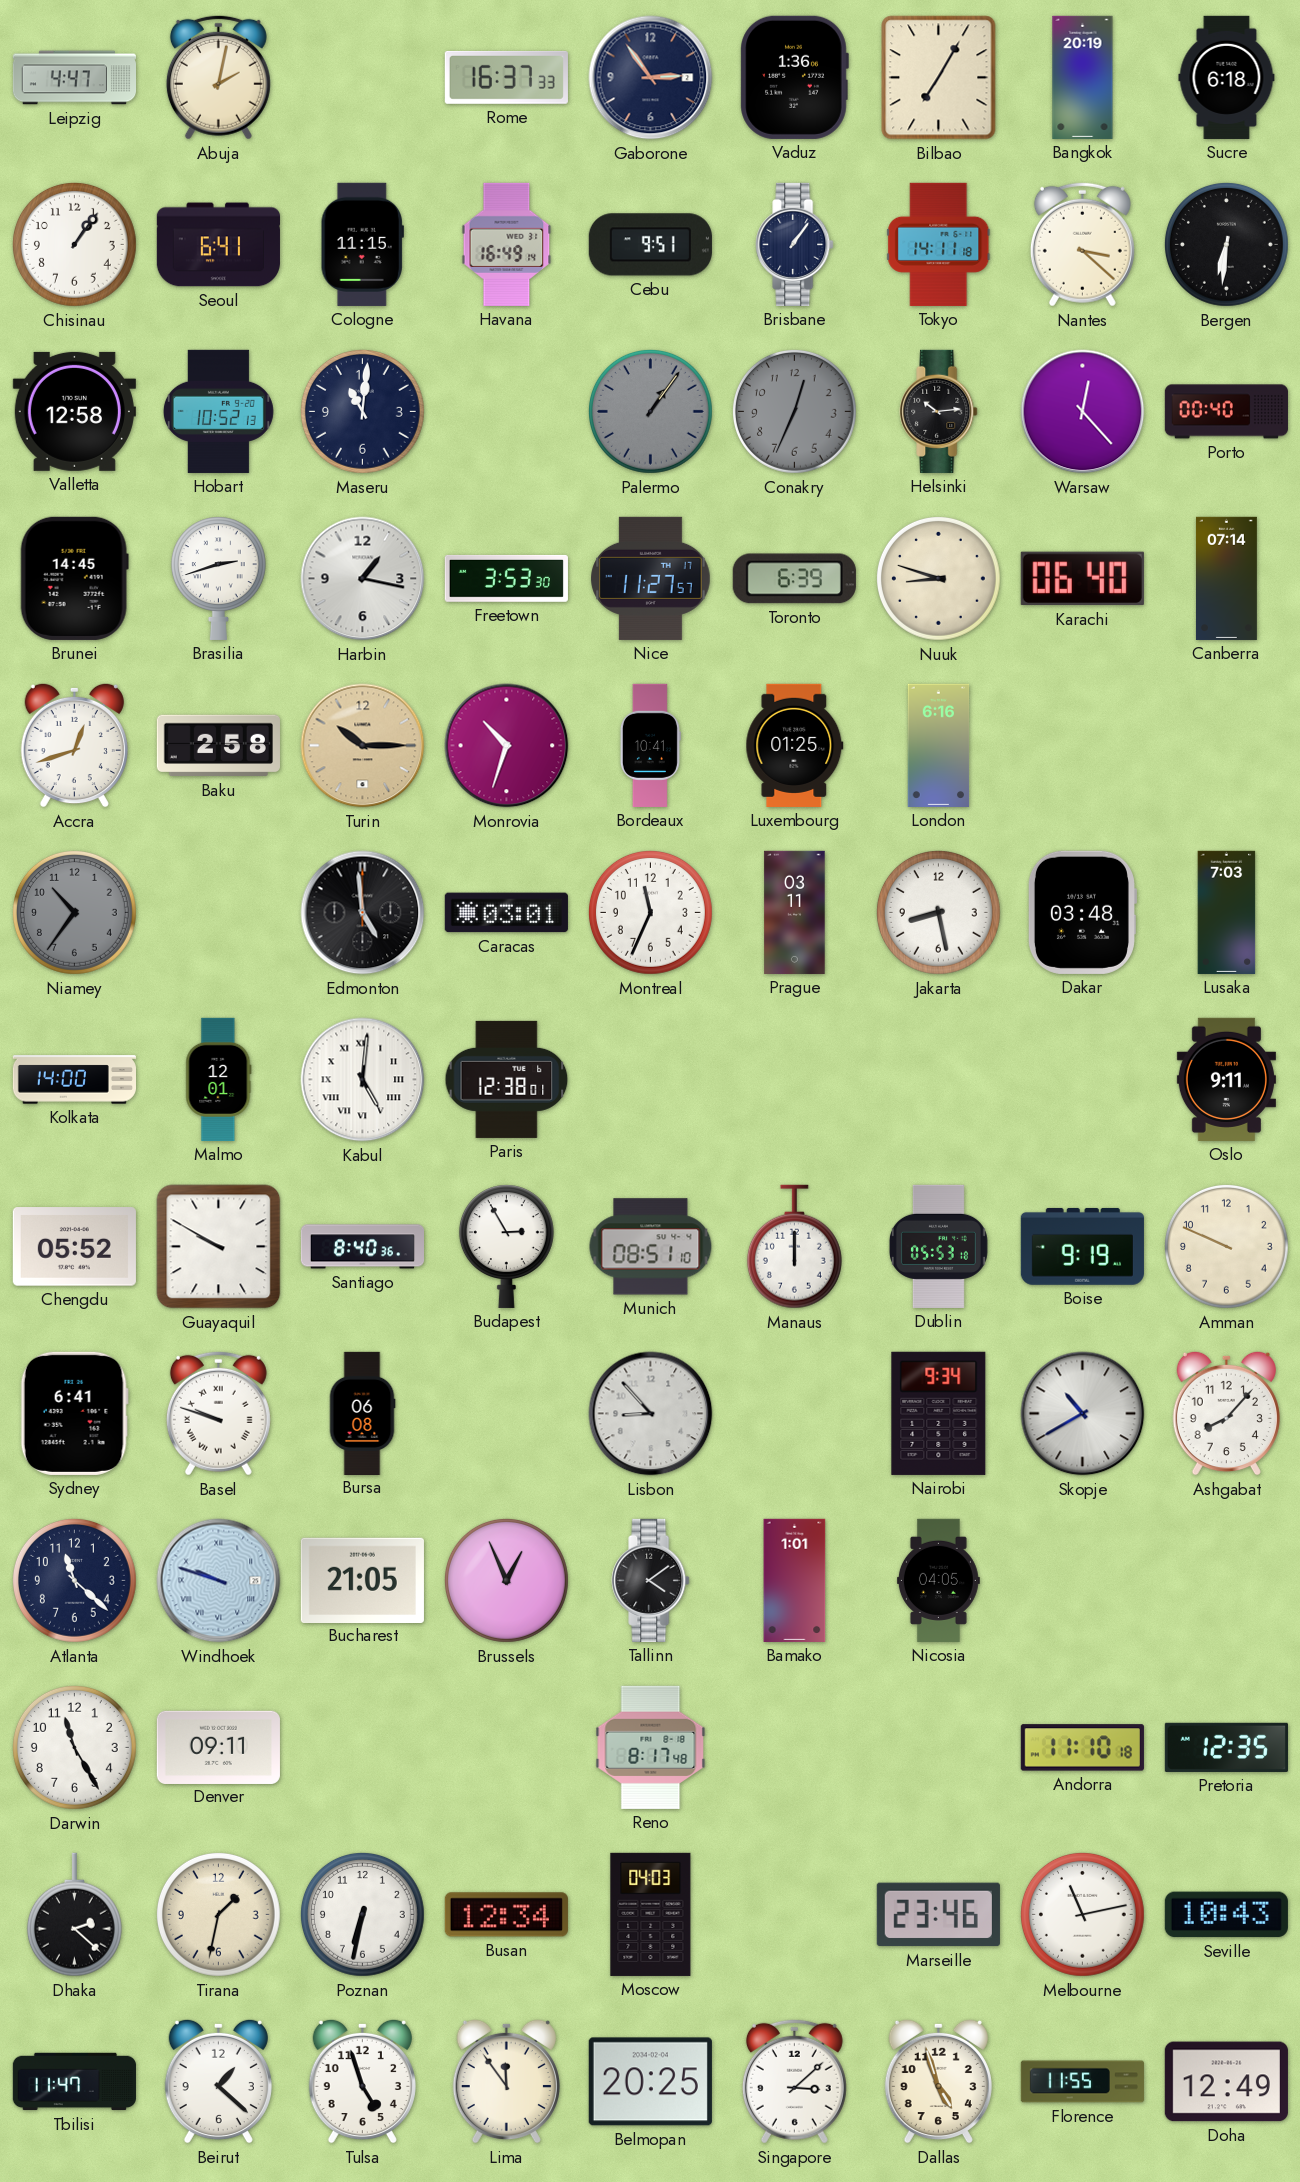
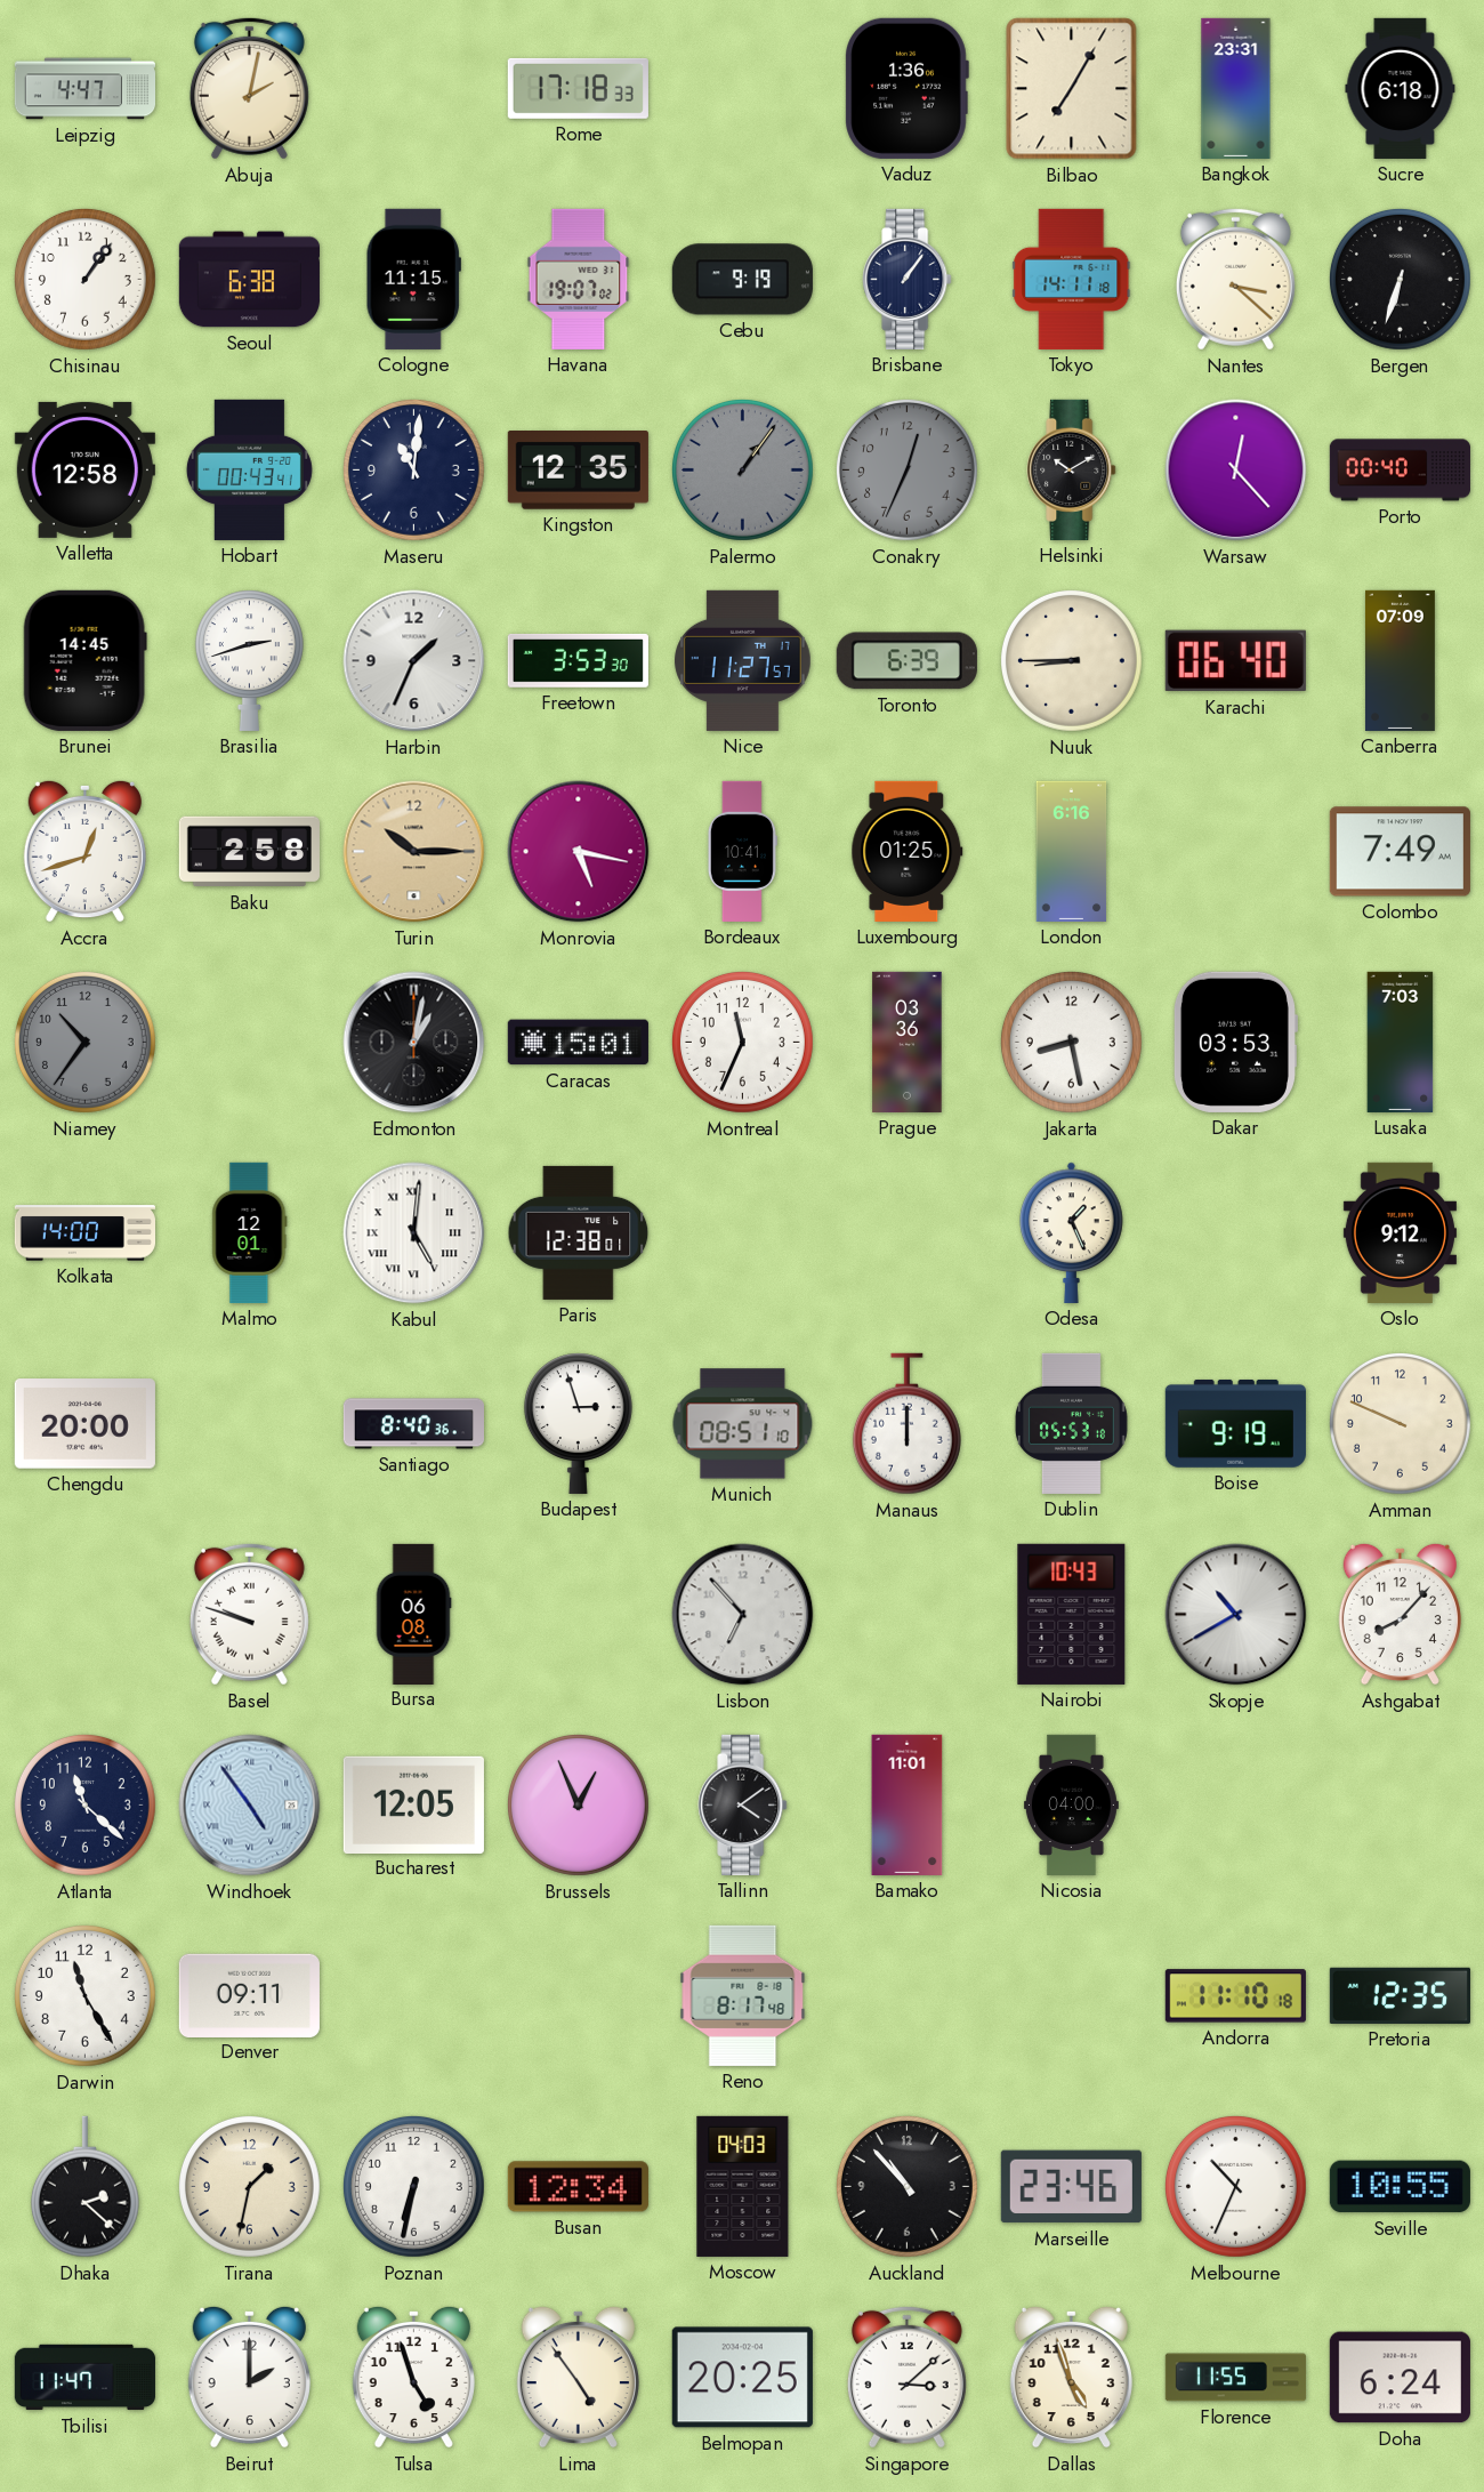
Rome: 16:37 -> 17:18
Gaborone: 2:54 -> none
Bangkok: 20:19 -> 23:31
Seoul: 6:41 -> 6:38
Havana: 16:49 -> 19:07
Cebu: 9:51 -> 9:19
Bergen: 6:31 -> 6:33
Hobart: 10:52 -> 00:43
Kingston: none -> 12:35
Helsinki: 10:14 -> 10:10
Harbin: 1:17 -> 1:34
Nuuk: 8:48 -> 8:45
Canberra: 07:14 -> 07:09
Monrovia: 10:33 -> 5:17
Colombo: none -> 7:49
Edmonton: 4:59 -> 1:02
Caracas: 03:01 -> 15:01
Prague: 03:11 -> 03:36
Dakar: 03:48 -> 03:53
Odesa: none -> 1:26
Oslo: 9:11 -> 9:12
Chengdu: 05:52 -> 20:00
Guayaquil: 9:50 -> none
Budapest: 2:55 -> 2:57
Sydney: 6:41 -> none
Lisbon: 8:53 -> 6:53
Nairobi: 9:34 -> 10:43
Windhoek: 9:48 -> 4:54
Bucharest: 21:05 -> 12:05
Bamako: 1:01 -> 11:01
Nicosia: 04:05 -> 04:00
Auckland: none -> 10:53
Melbourne: 11:13 -> 10:34
Seville: 10:43 -> 10:55
Beirut: 1:22 -> 2:00
Lima: 11:54 -> 4:54
Doha: 12:49 -> 6:24
